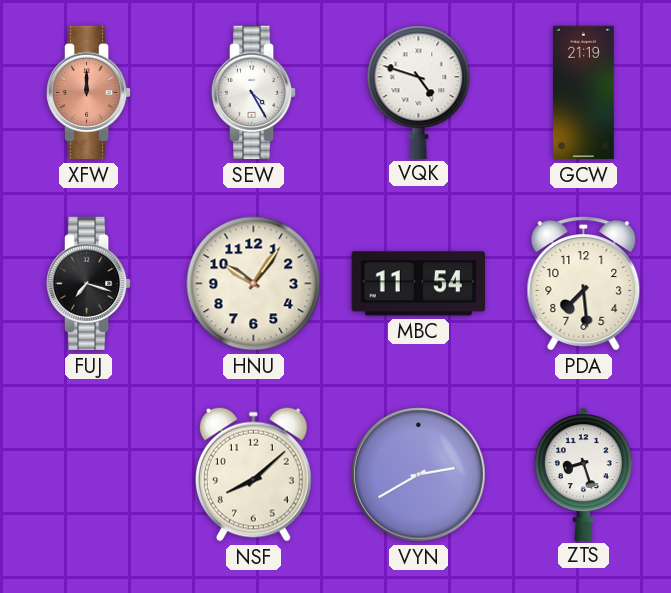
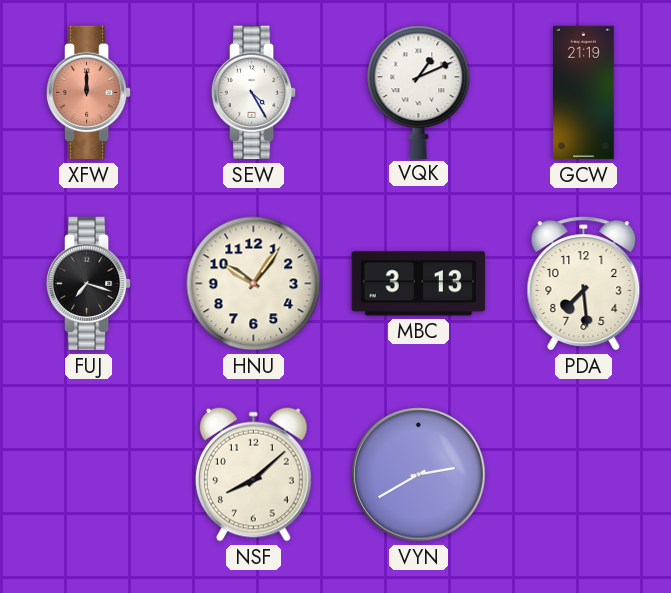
VQK: 4:48 -> 1:11
MBC: 11:54 -> 3:13
ZTS: 8:27 -> none
